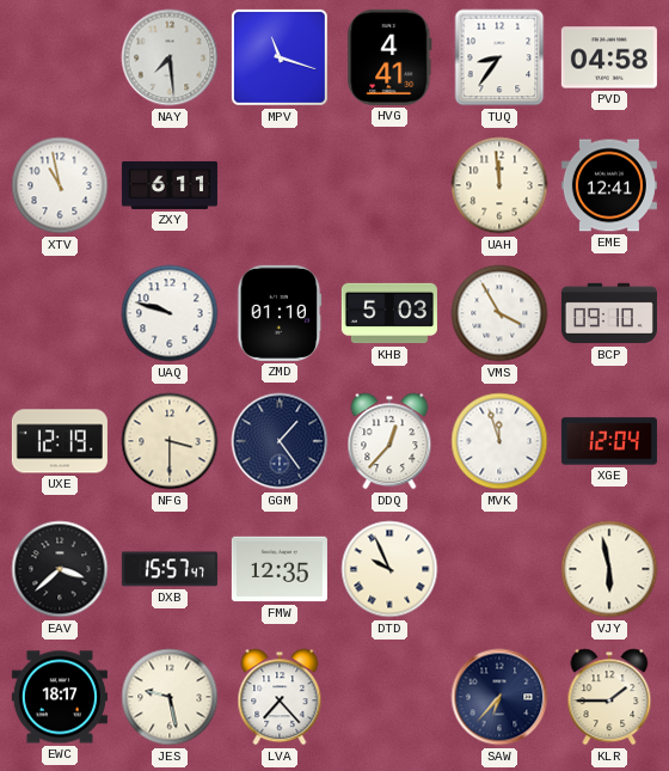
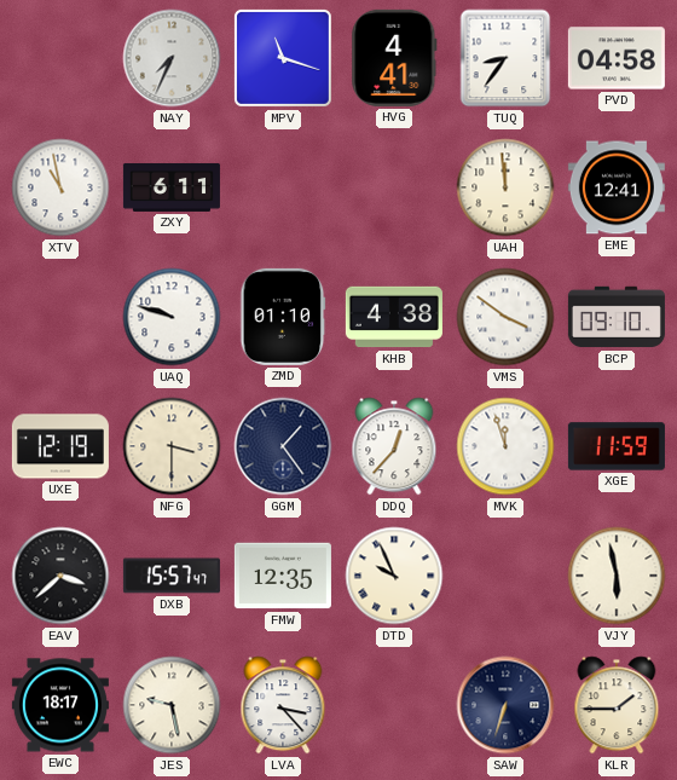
NAY: 7:29 -> 7:34
KHB: 5:03 -> 4:38
VMS: 3:55 -> 3:51
XGE: 12:04 -> 11:59
LVA: 7:23 -> 3:23
SAW: 6:37 -> 6:33
